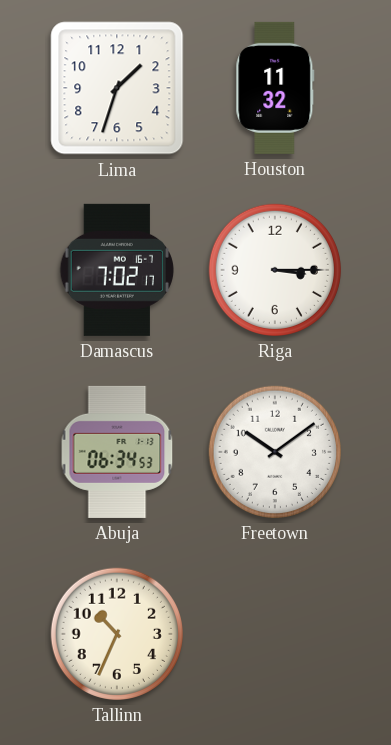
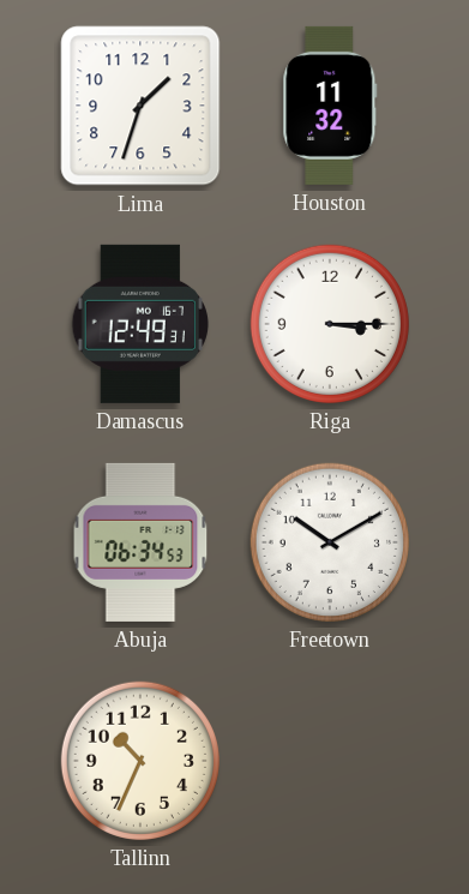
Damascus: 7:02 -> 12:49
Freetown: 10:09 -> 10:10
